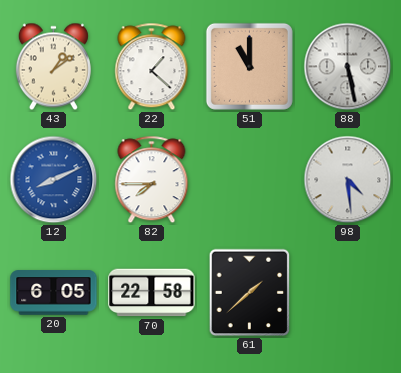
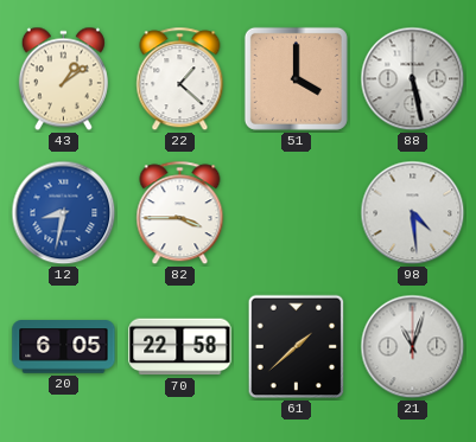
51: 11:00 -> 4:00
12: 8:11 -> 8:32
82: 7:45 -> 3:45
21: none -> 11:03
